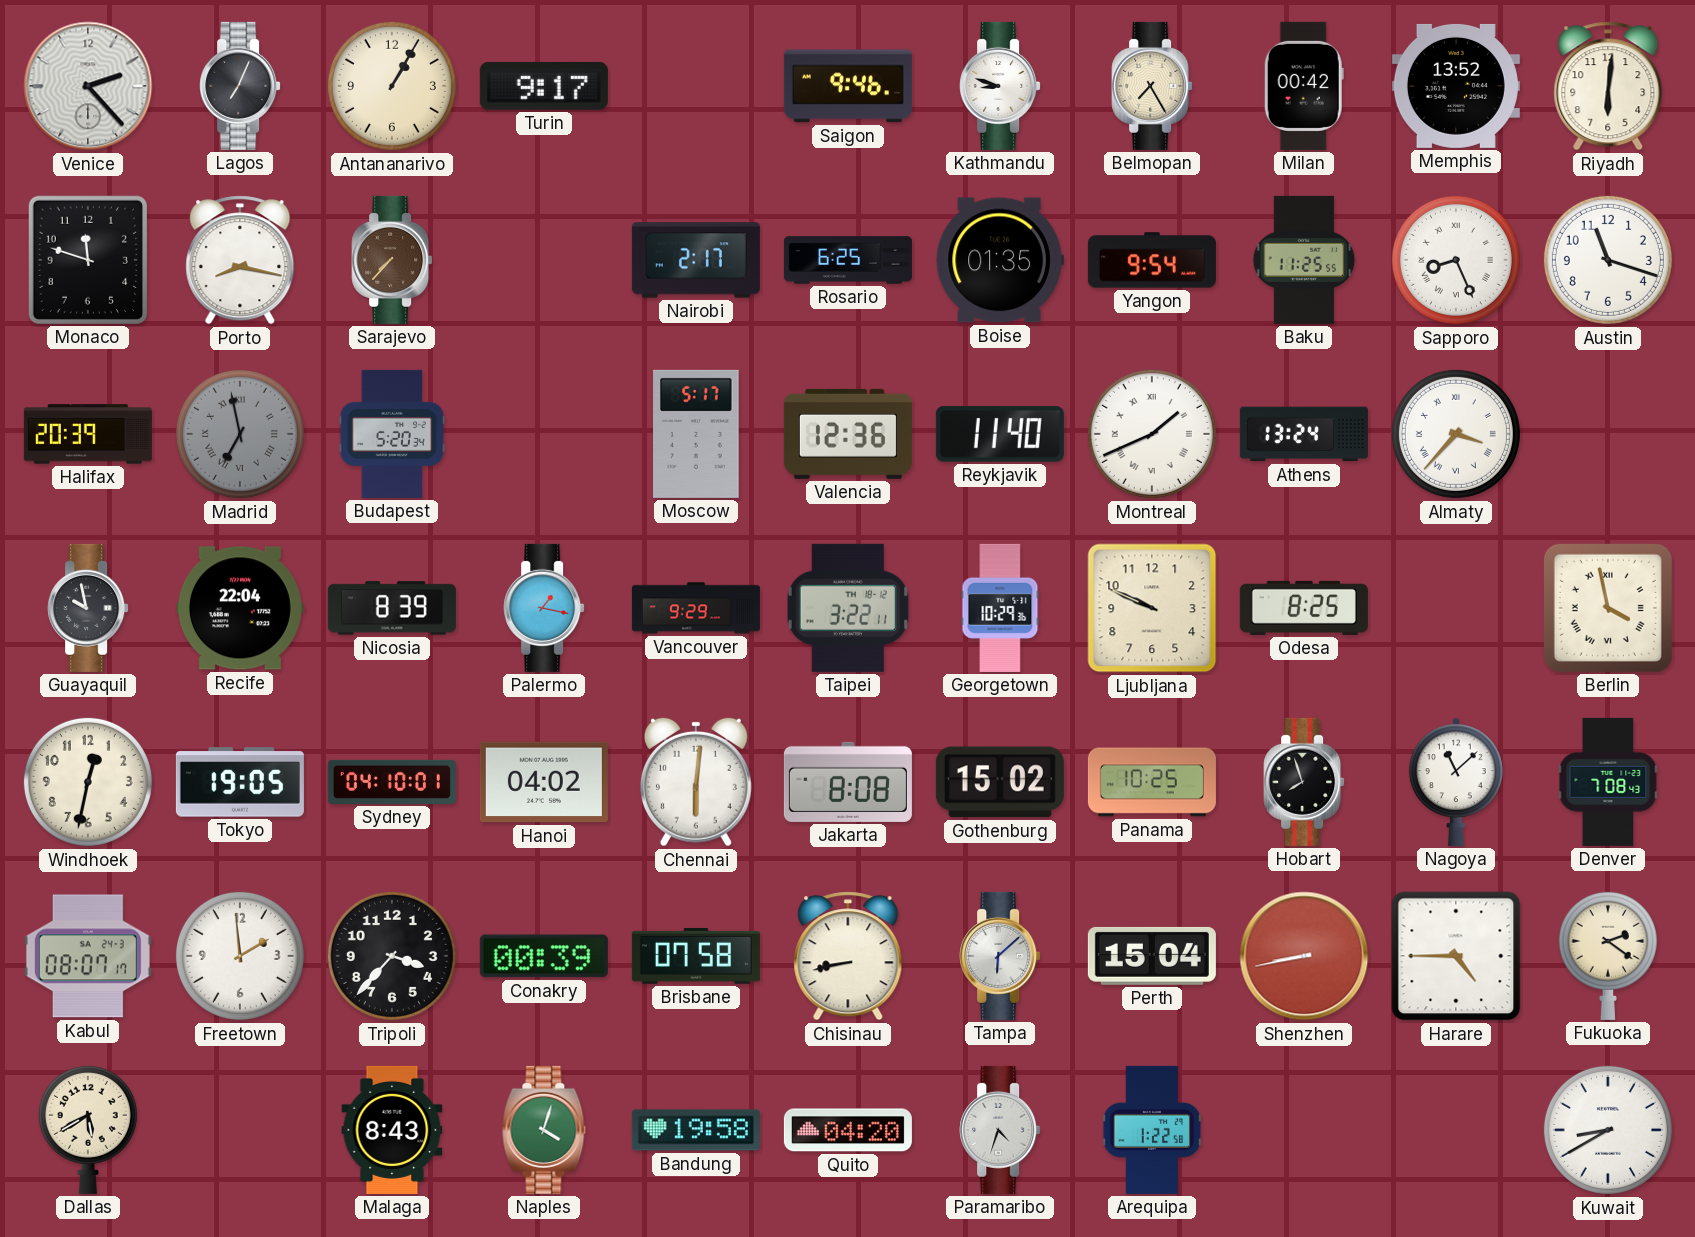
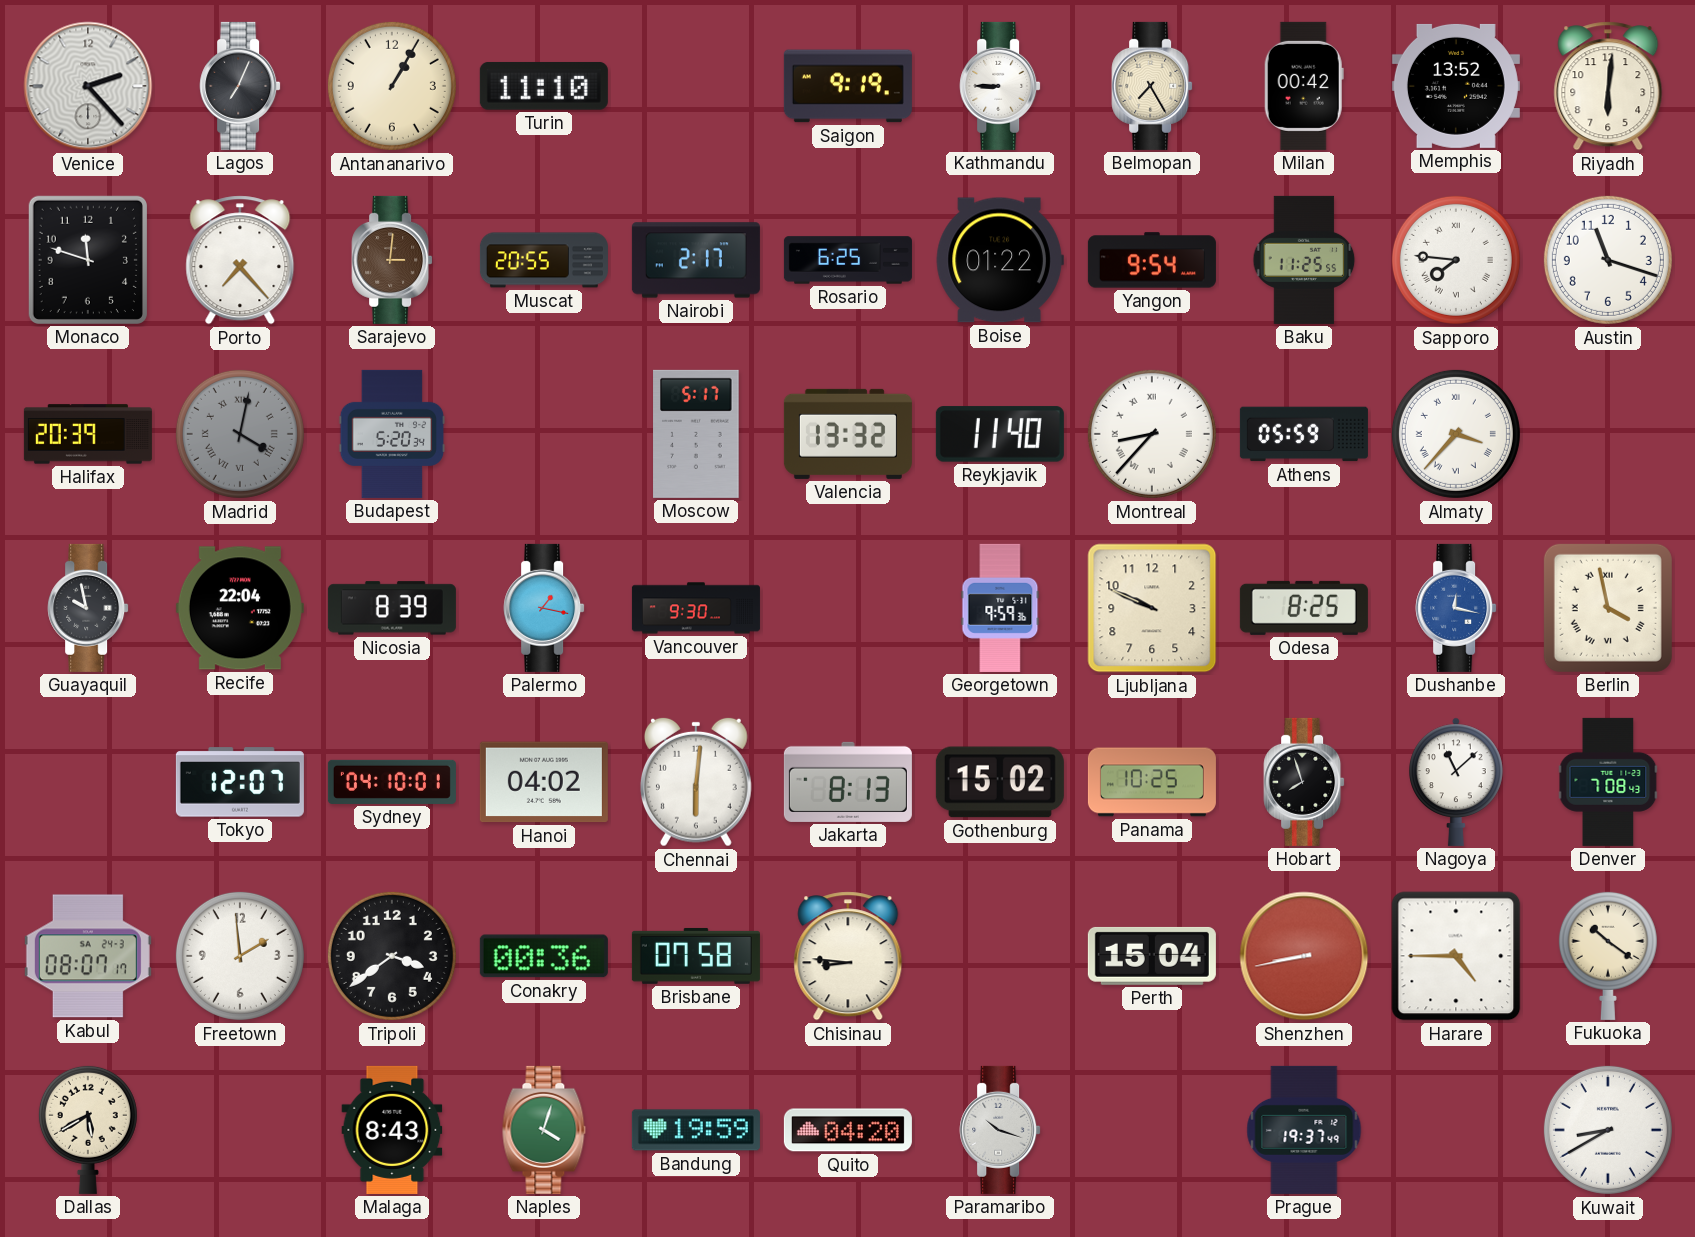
Turin: 9:17 -> 11:10
Saigon: 9:46 -> 9:19
Kathmandu: 8:48 -> 8:45
Porto: 8:17 -> 7:23
Sarajevo: 7:37 -> 3:01
Muscat: none -> 20:55
Boise: 01:35 -> 01:22
Sapporo: 8:26 -> 7:46
Madrid: 6:58 -> 4:02
Valencia: 12:36 -> 13:32
Montreal: 1:41 -> 8:37
Athens: 13:24 -> 05:59
Vancouver: 9:29 -> 9:30
Taipei: 3:22 -> none
Georgetown: 10:29 -> 9:59
Dushanbe: none -> 12:17
Windhoek: 12:32 -> none
Tokyo: 19:05 -> 12:07
Jakarta: 8:08 -> 8:13
Tripoli: 3:37 -> 3:39
Conakry: 00:39 -> 00:36
Chisinau: 8:43 -> 8:46
Tampa: 6:08 -> none
Fukuoka: 2:21 -> 10:21
Bandung: 19:58 -> 19:59
Paramaribo: 4:33 -> 10:18
Arequipa: 1:22 -> none
Prague: none -> 19:37
